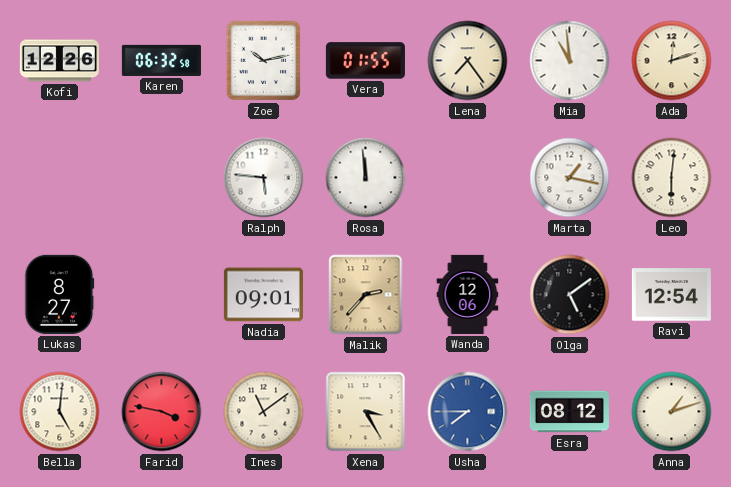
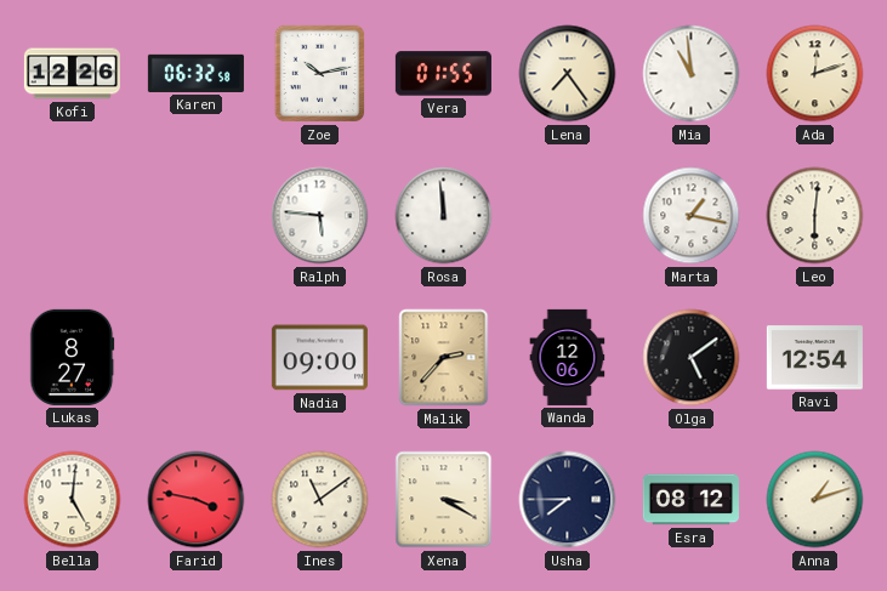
Nadia: 09:01 -> 09:00
Xena: 3:25 -> 3:20
Usha dial: blue -> navy
